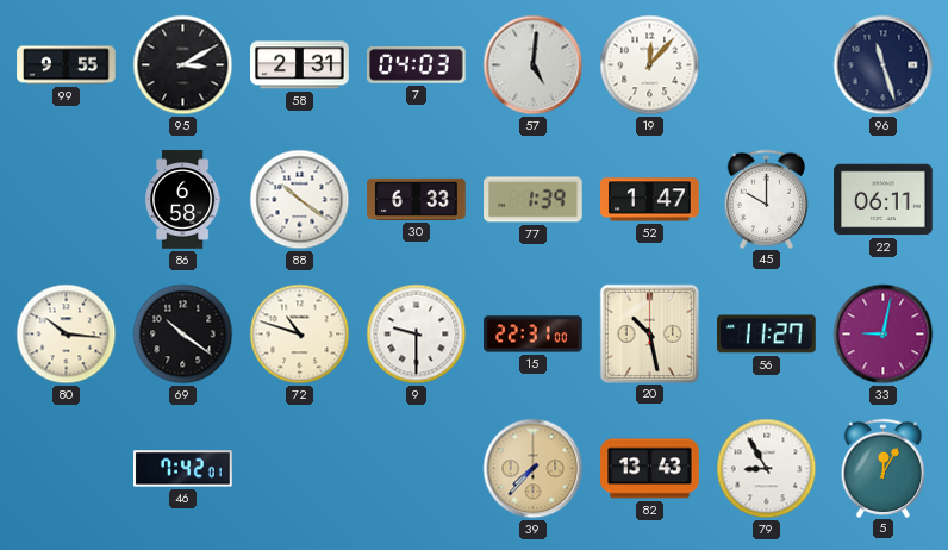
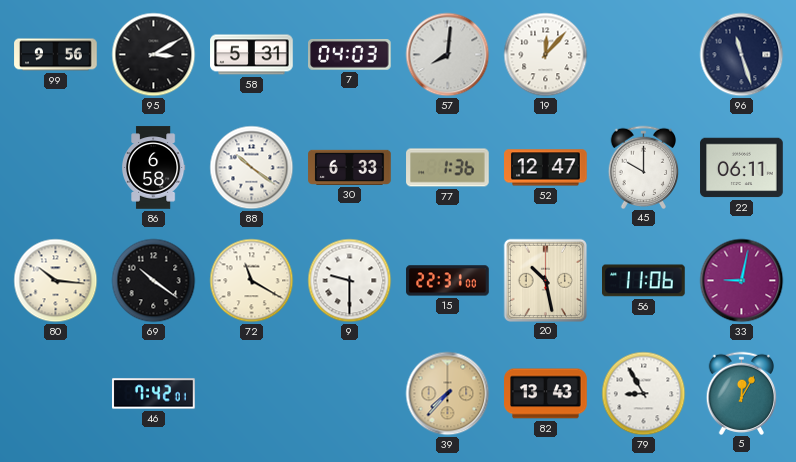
99: 9:55 -> 9:56
58: 2:31 -> 5:31
57: 5:01 -> 8:01
77: 1:39 -> 1:36
52: 1:47 -> 12:47
72: 10:48 -> 11:20
56: 11:27 -> 11:06
